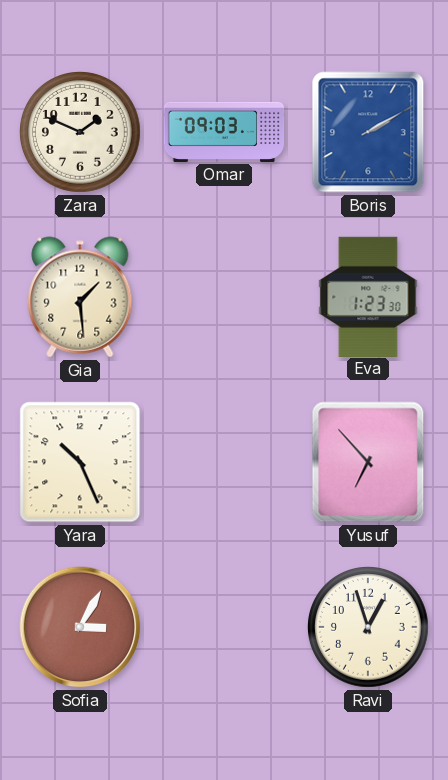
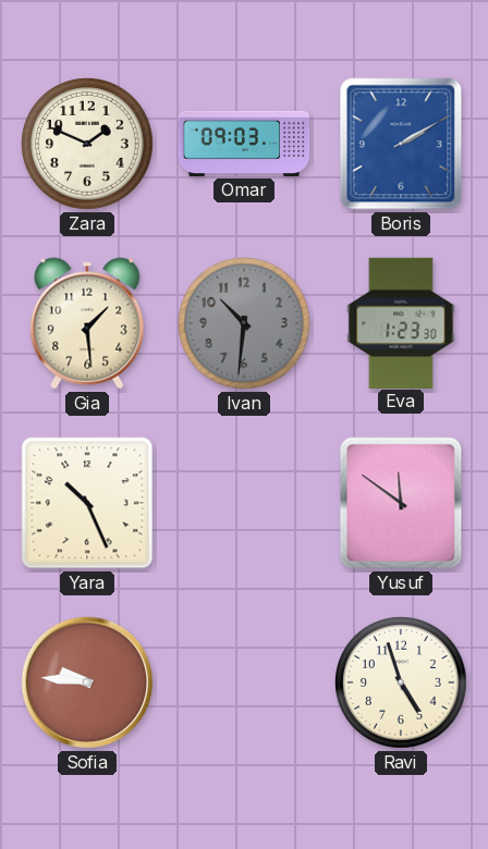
Ivan: none -> 10:31
Yusuf: 6:53 -> 11:51
Sofia: 3:05 -> 9:46
Ravi: 12:57 -> 4:57
